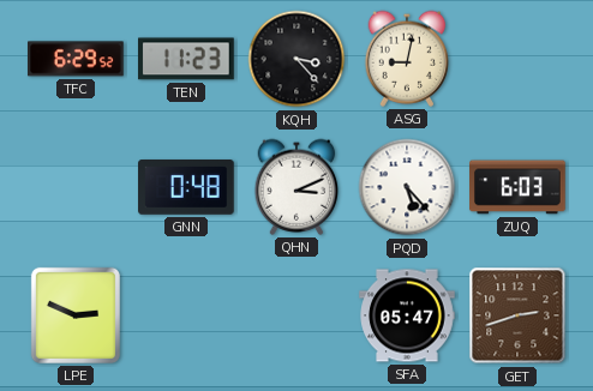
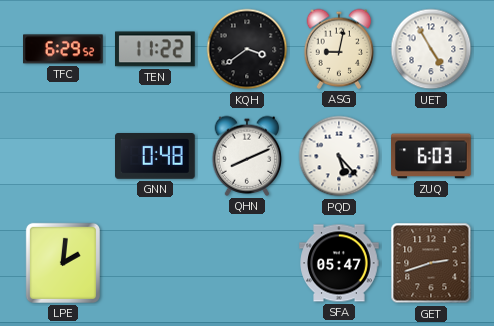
TEN: 11:23 -> 11:22
KQH: 3:23 -> 3:39
UET: none -> 4:55
QHN: 3:11 -> 8:11
LPE: 2:49 -> 2:01
